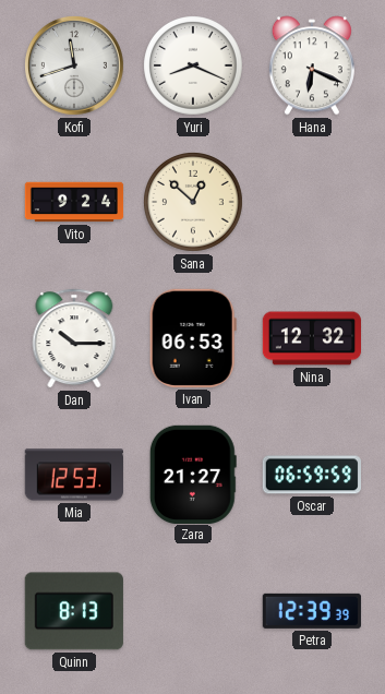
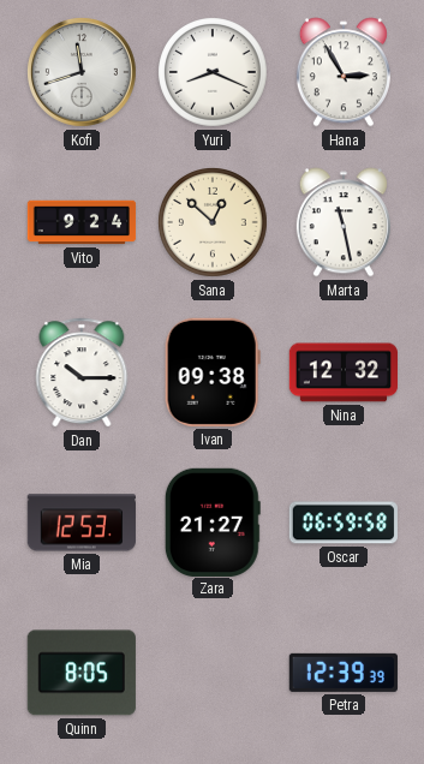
Hana: 6:19 -> 2:55
Marta: none -> 11:28
Ivan: 06:53 -> 09:38
Oscar: 06:59:59 -> 06:59:58
Quinn: 8:13 -> 8:05
